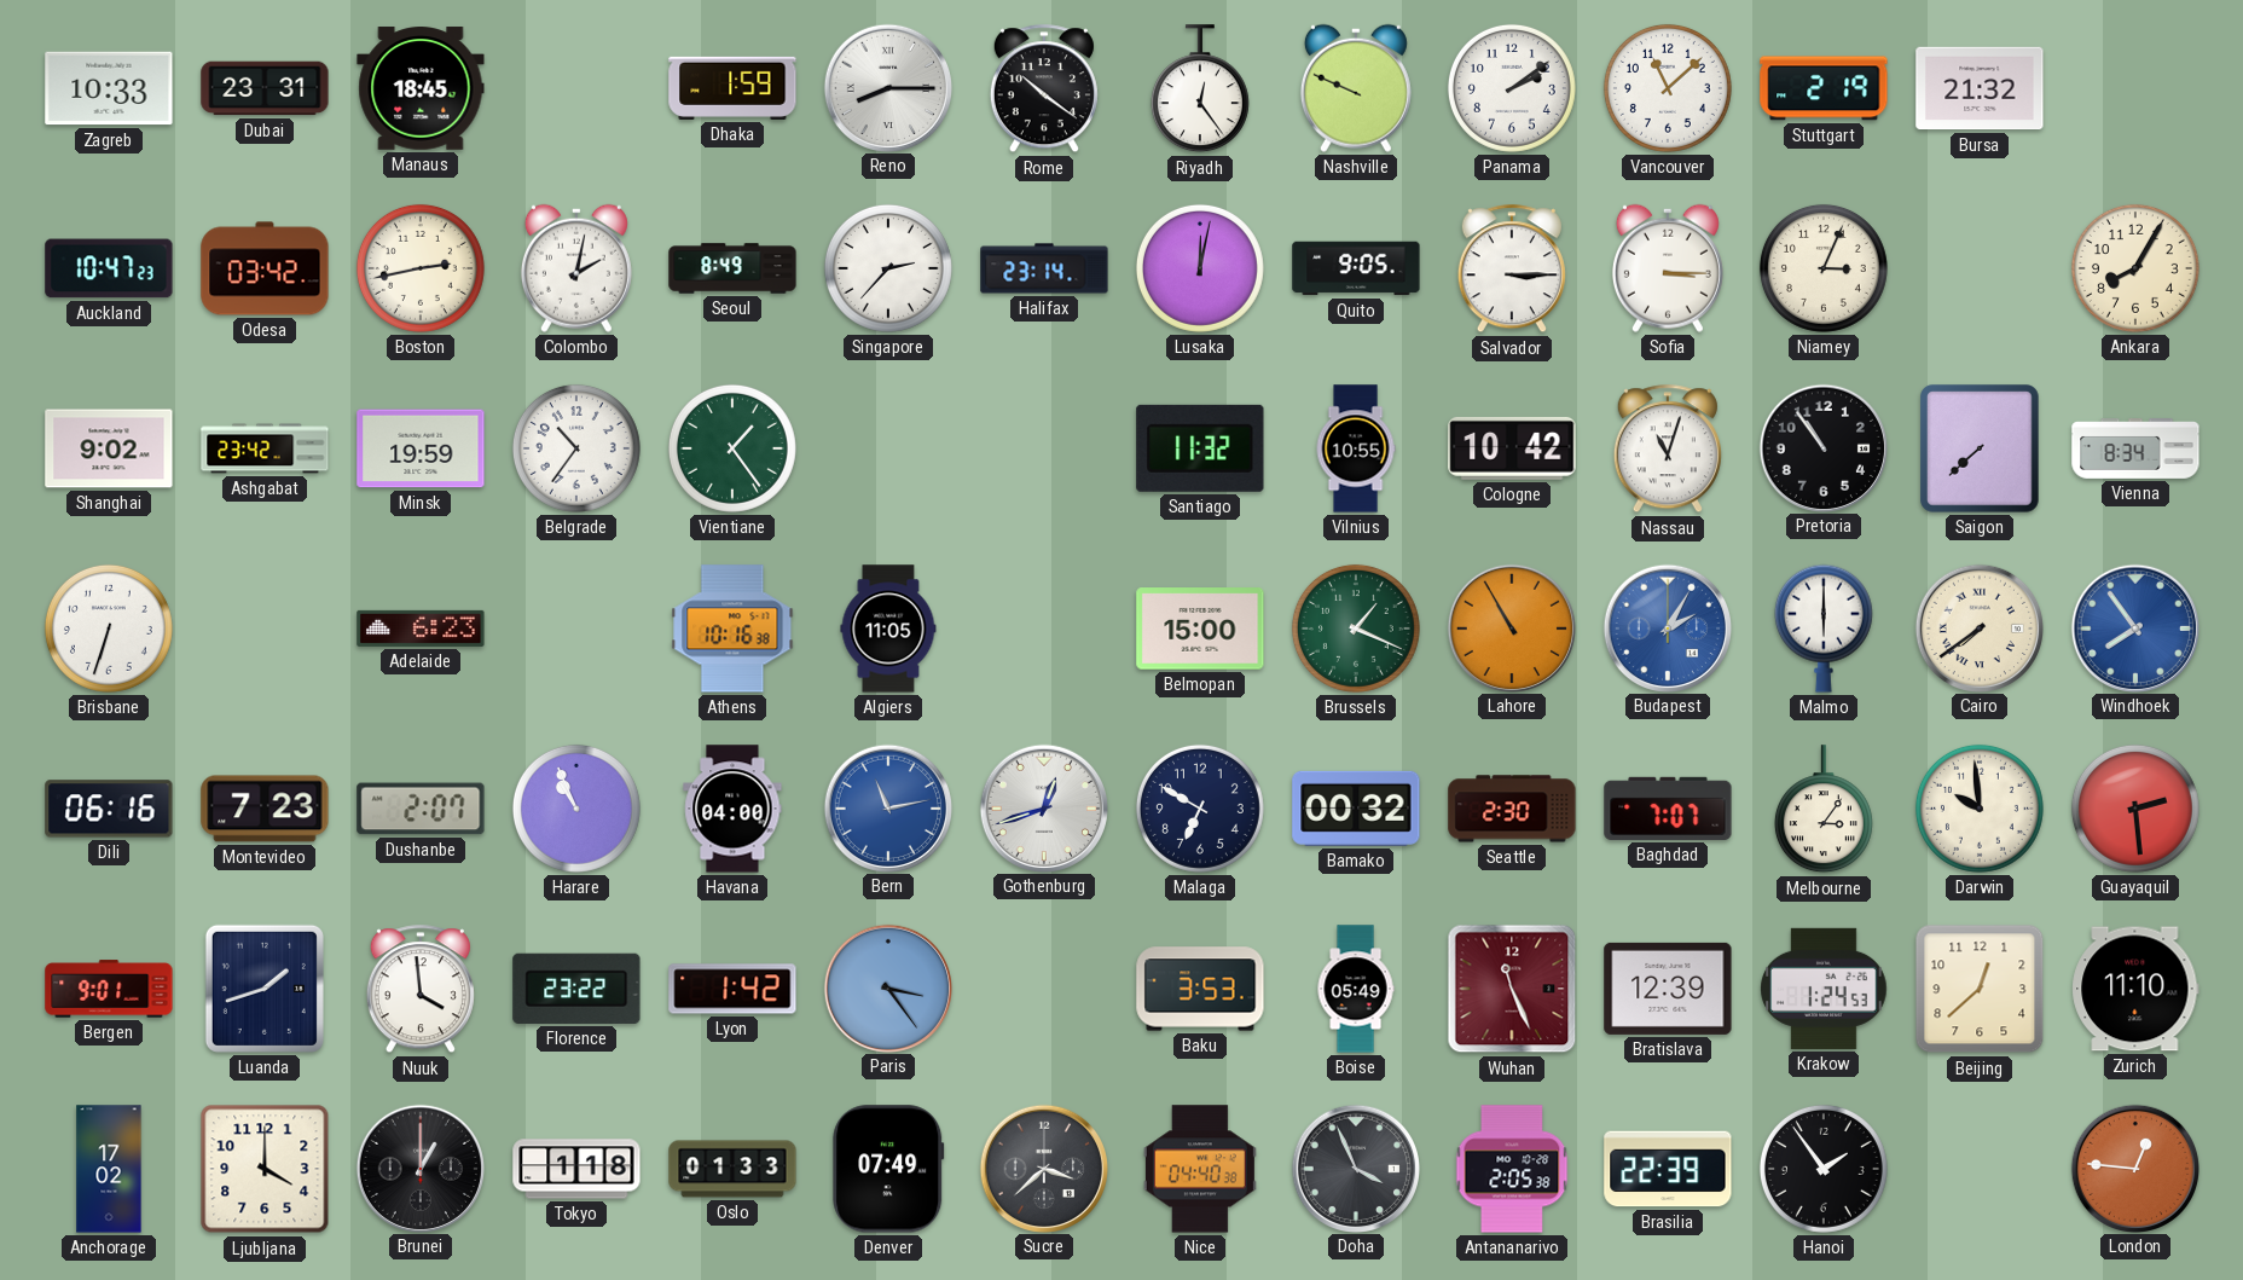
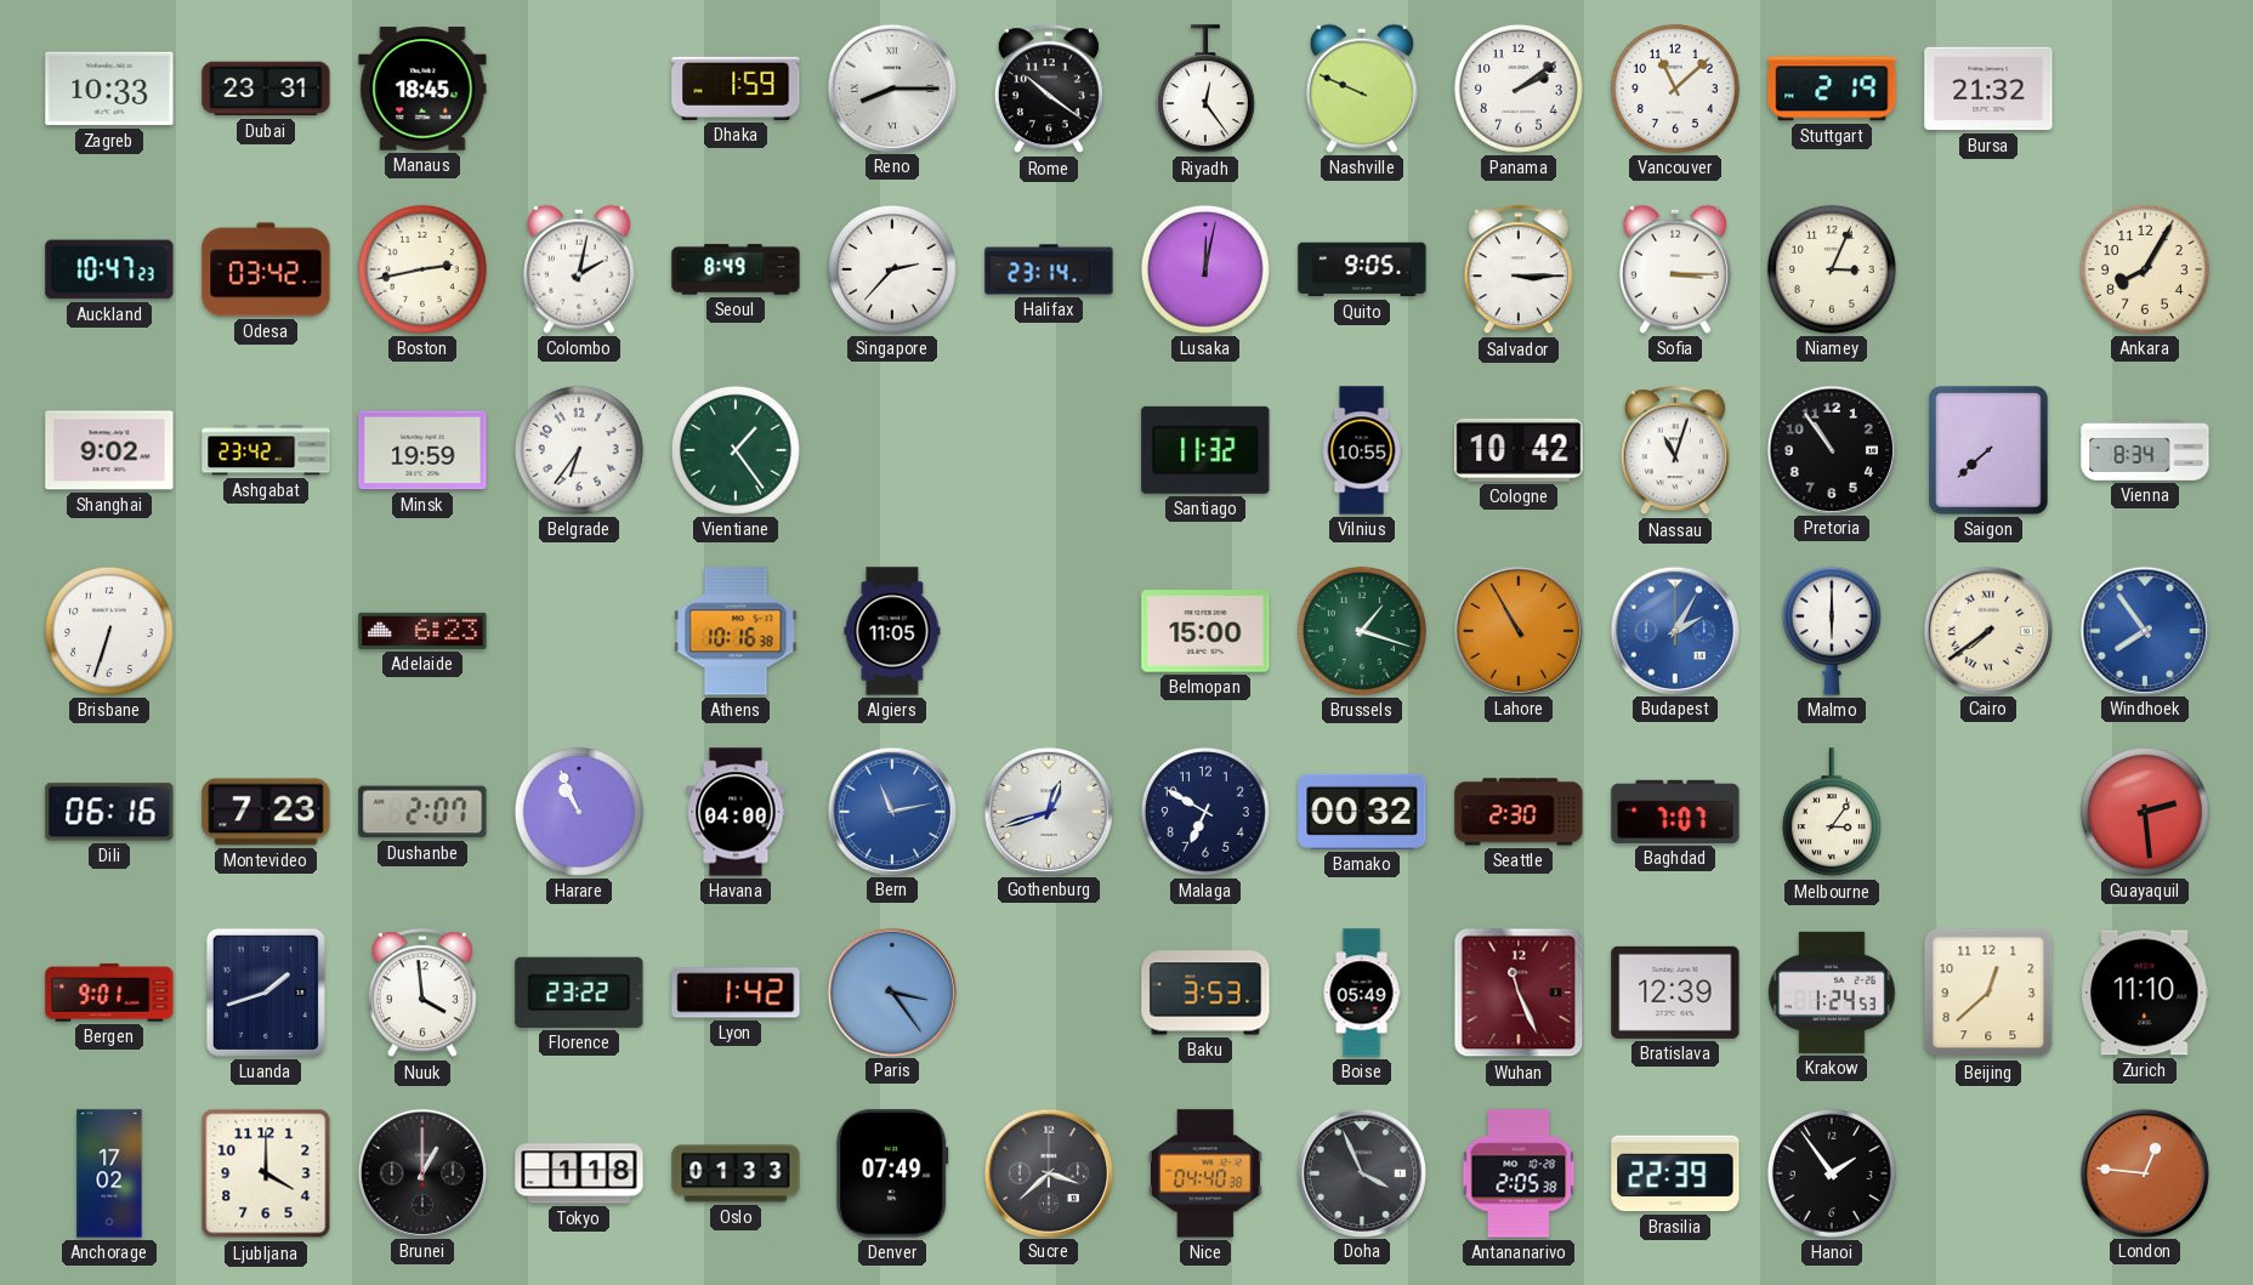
Belgrade: 10:36 -> 6:36
Brussels: 1:19 -> 1:18
Darwin: 9:59 -> none
